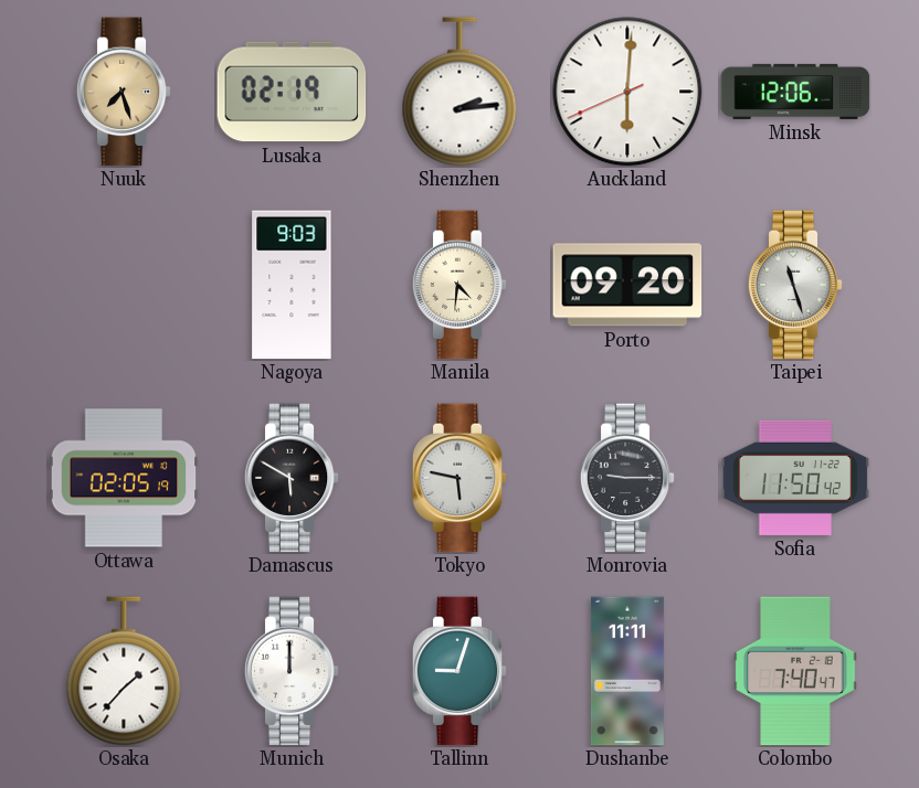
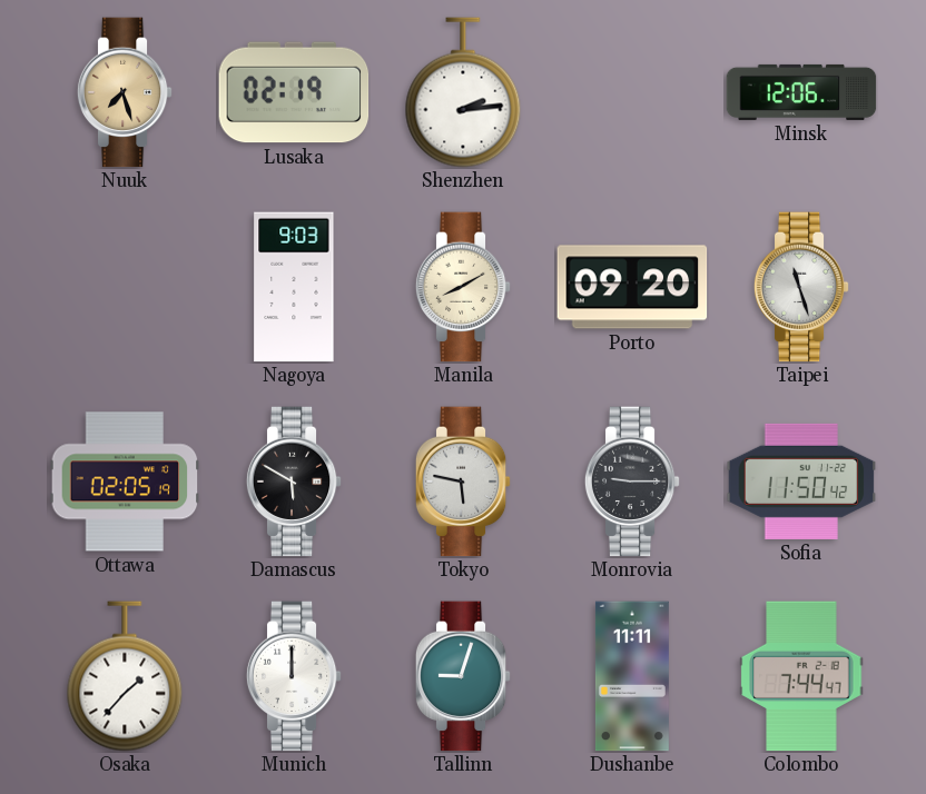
Auckland: 6:00 -> none
Manila: 4:31 -> 8:10
Colombo: 7:40 -> 7:44
